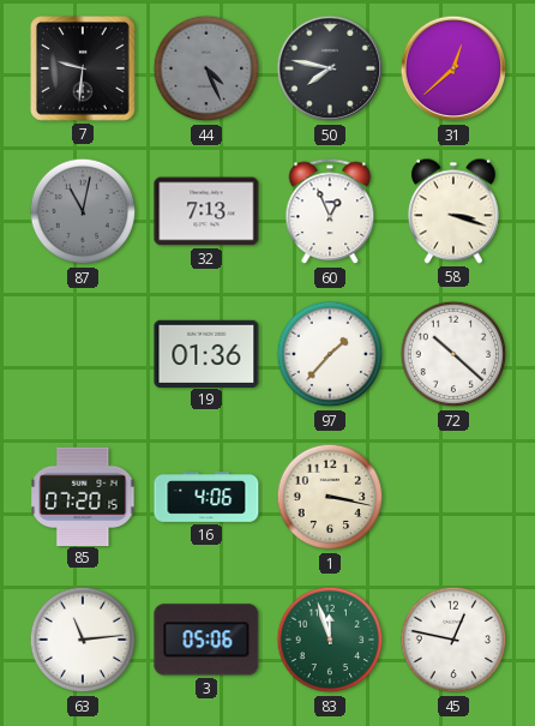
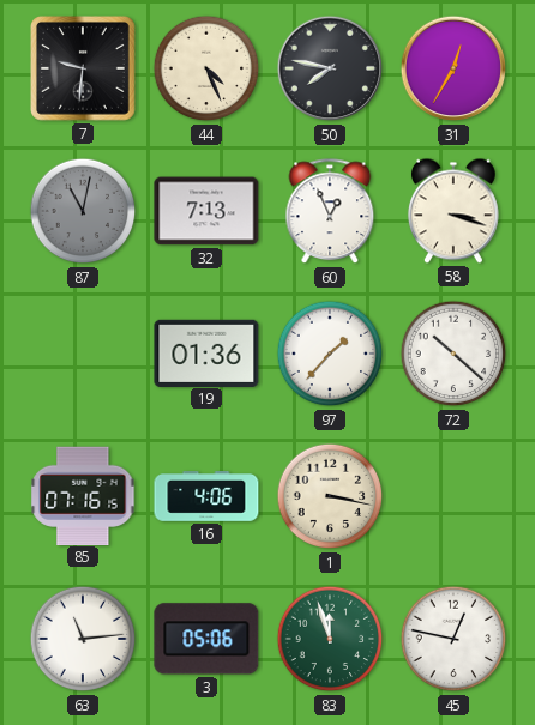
44 dial: grey -> cream
31: 12:38 -> 12:35
85: 07:20 -> 07:16
